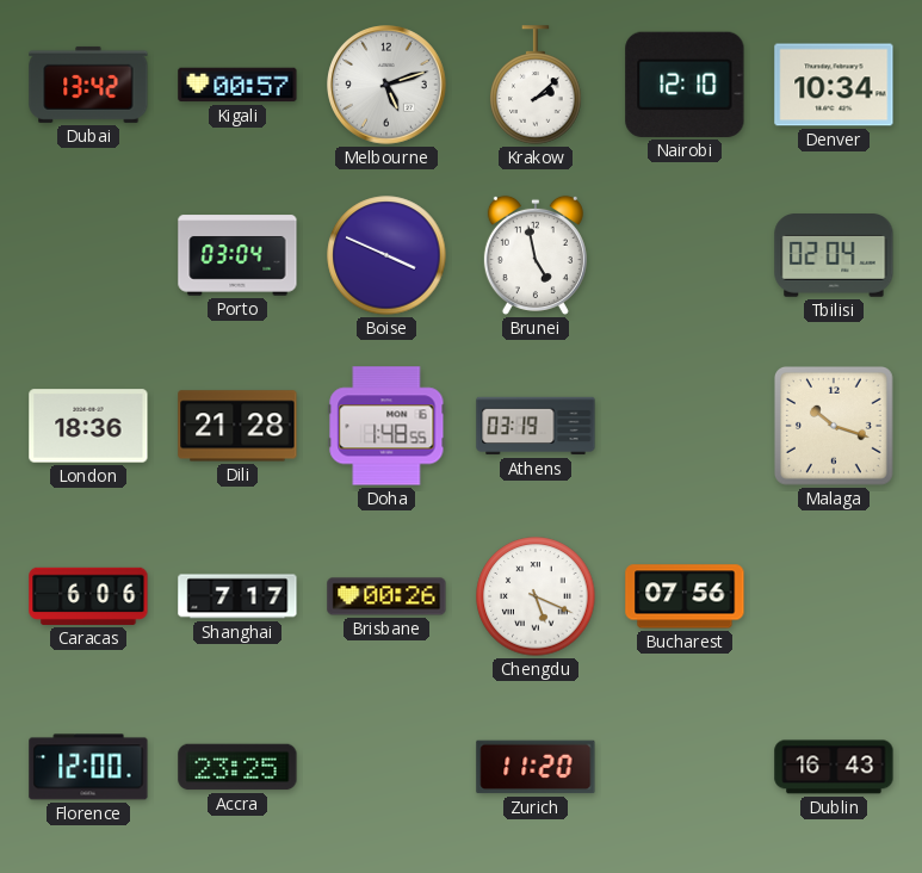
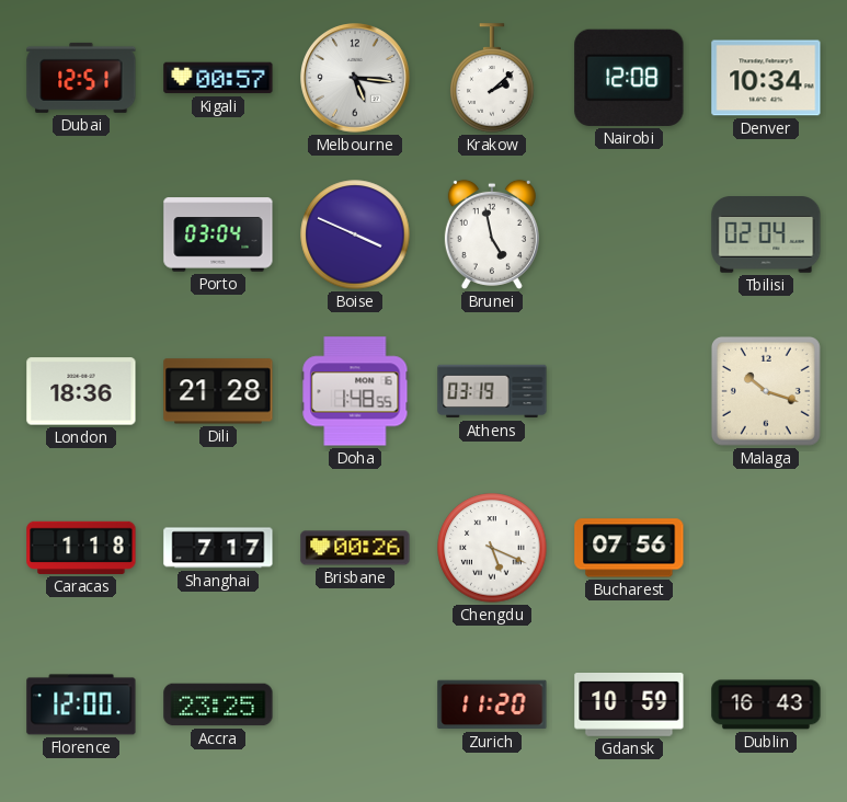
Dubai: 13:42 -> 12:51
Melbourne: 5:12 -> 5:16
Nairobi: 12:10 -> 12:08
Caracas: 6:06 -> 1:18
Gdansk: none -> 10:59
